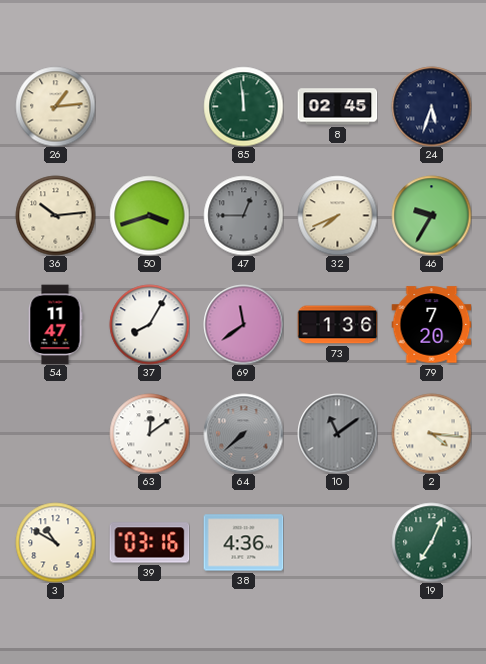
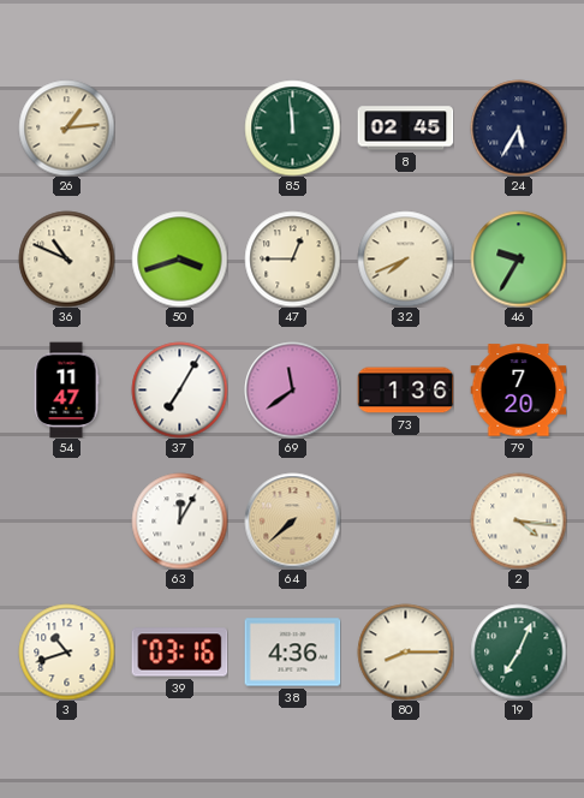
24: 5:33 -> 5:35
36: 10:14 -> 10:49
47 dial: grey -> cream
37: 8:05 -> 7:05
63: 12:09 -> 12:05
64 dial: grey -> champagne
10: 11:09 -> none
3: 10:50 -> 10:42
80: none -> 8:15
